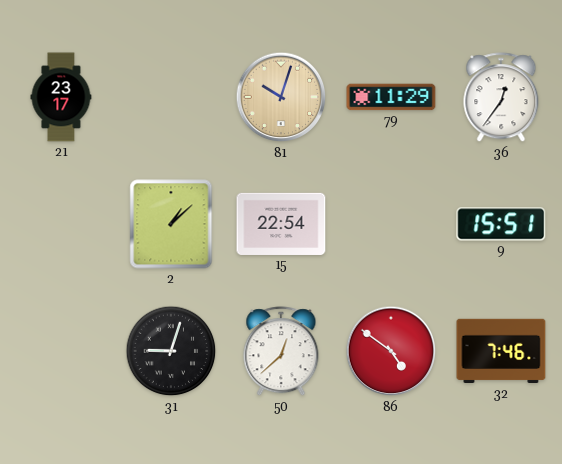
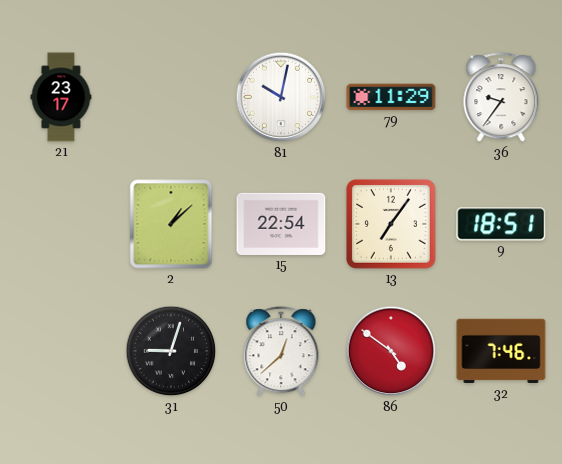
81: 10:03 -> 10:02
81 dial: champagne -> white
36: 12:36 -> 9:36
13: none -> 7:06
9: 15:51 -> 18:51
